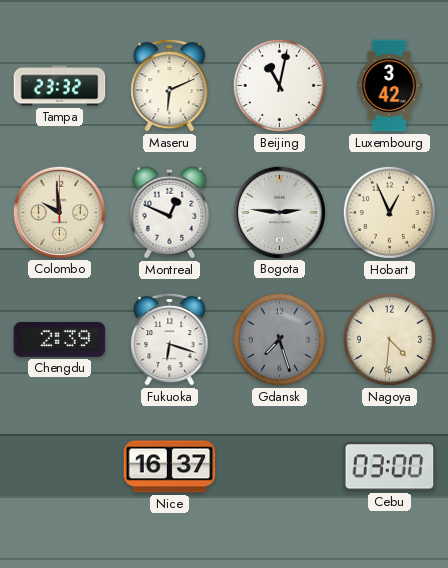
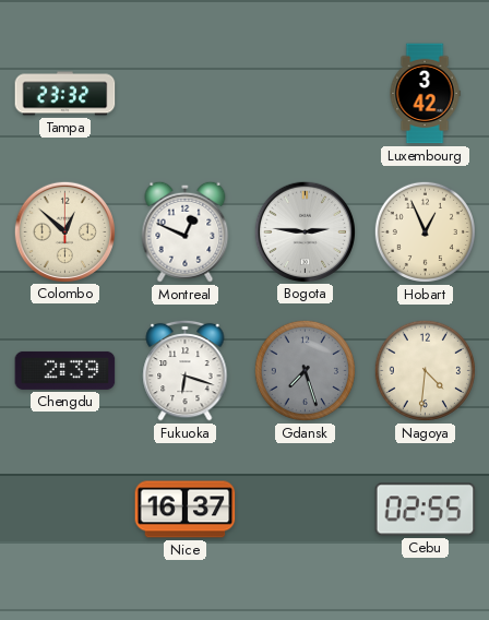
Maseru: 6:11 -> none
Beijing: 11:02 -> none
Colombo: 9:59 -> 12:52
Cebu: 03:00 -> 02:55
